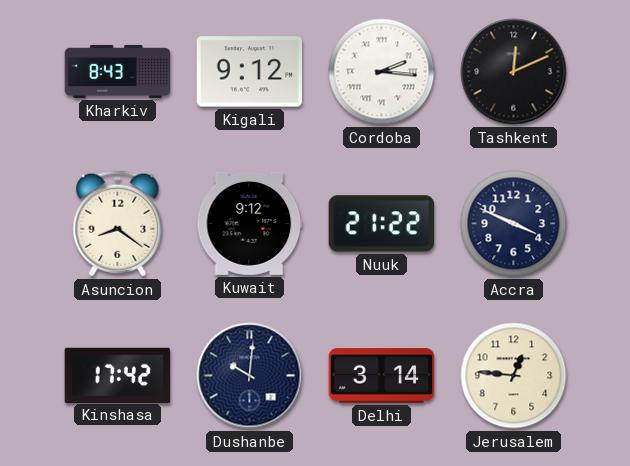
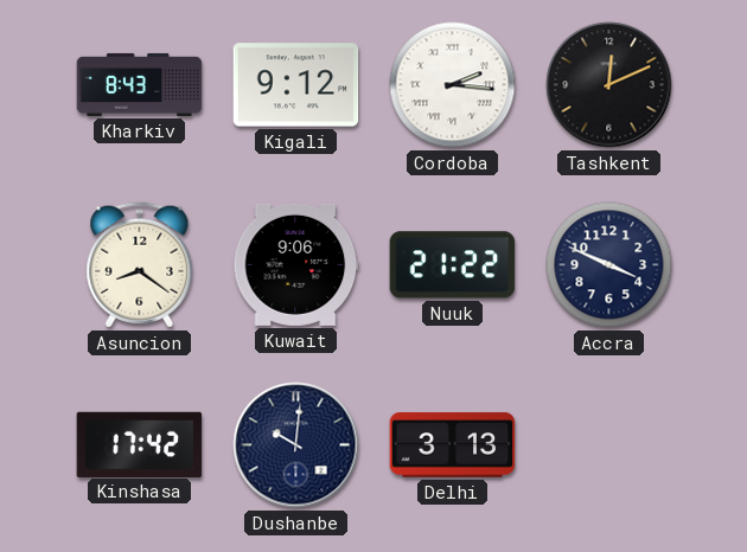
Kuwait: 9:12 -> 9:06
Delhi: 3:14 -> 3:13
Jerusalem: 12:46 -> none
